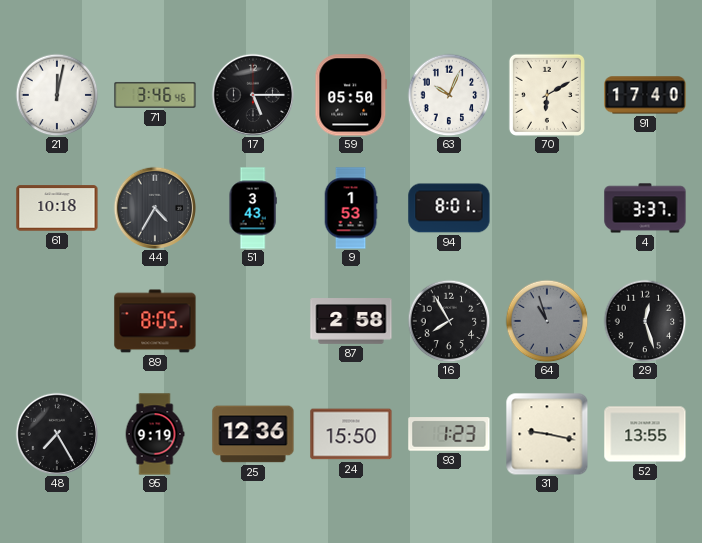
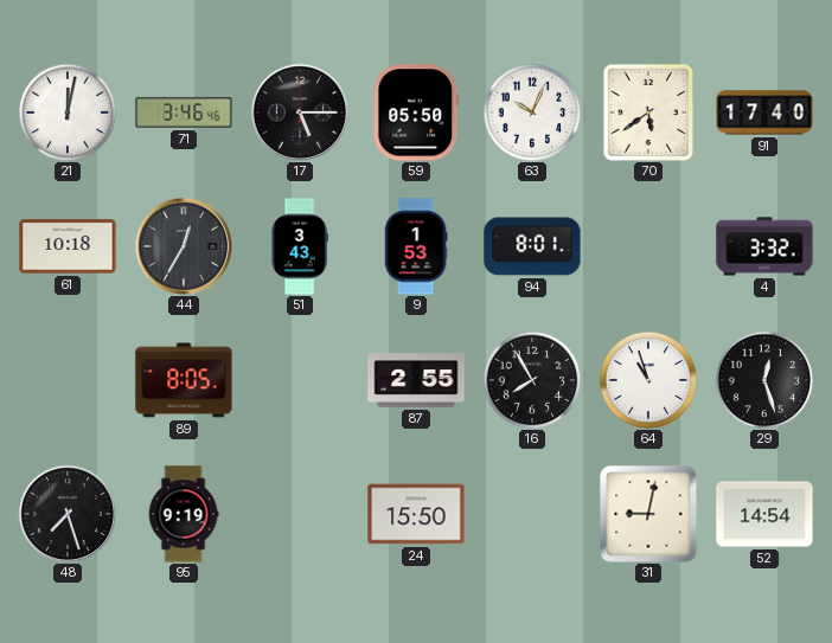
70: 6:10 -> 5:39
44: 4:35 -> 12:35
4: 3:37 -> 3:32
87: 2:58 -> 2:55
64 dial: grey -> white
48: 7:25 -> 7:27
25: 12:36 -> none
93: 1:23 -> none
31: 9:17 -> 9:02
52: 13:55 -> 14:54
